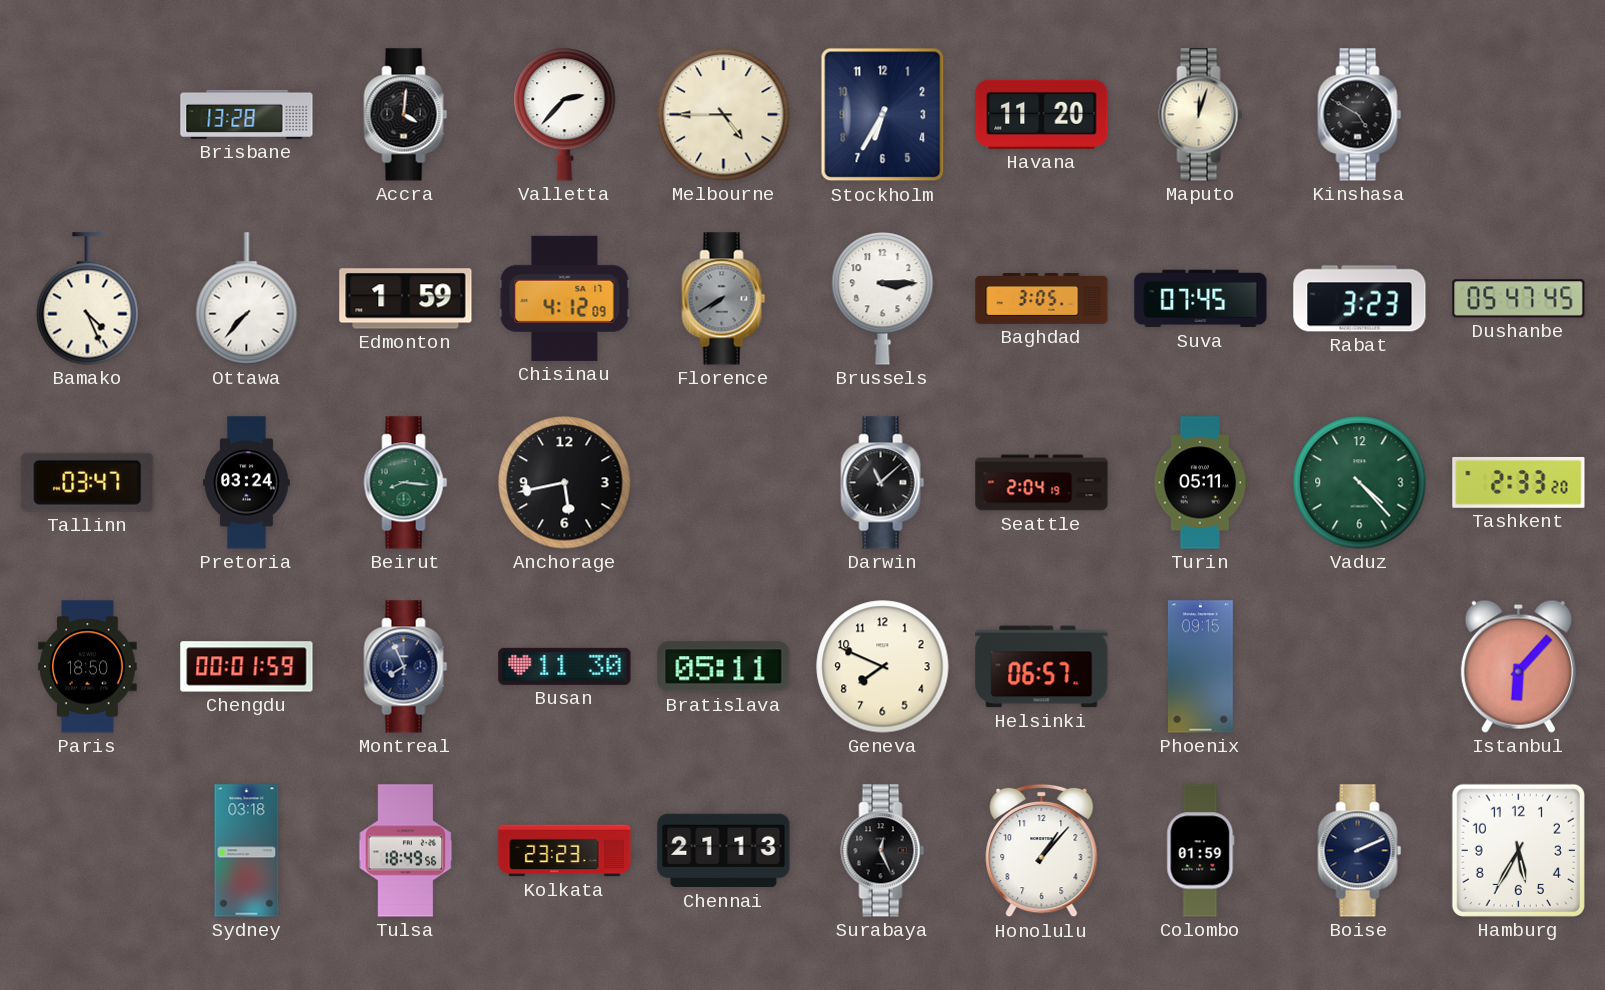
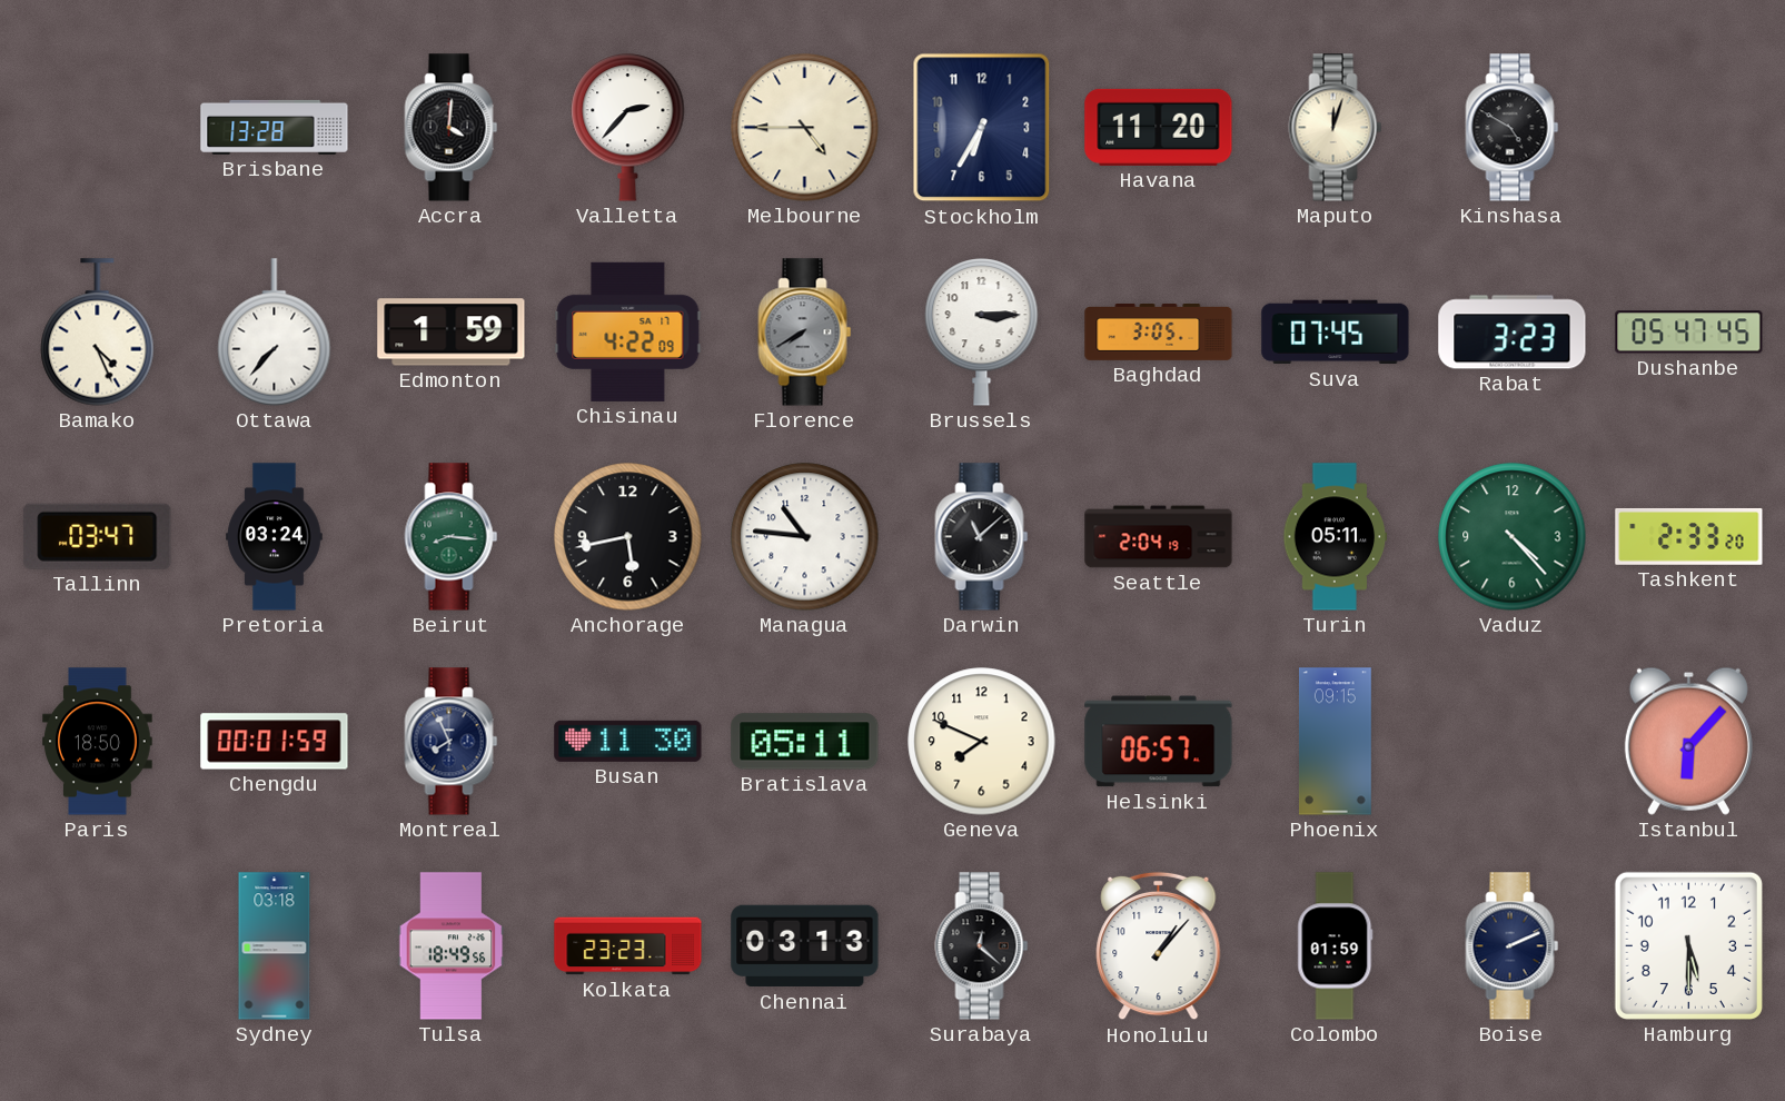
Chisinau: 4:12 -> 4:22
Managua: none -> 10:46
Chennai: 21:13 -> 03:13
Surabaya: 12:26 -> 12:22
Hamburg: 5:35 -> 5:30
